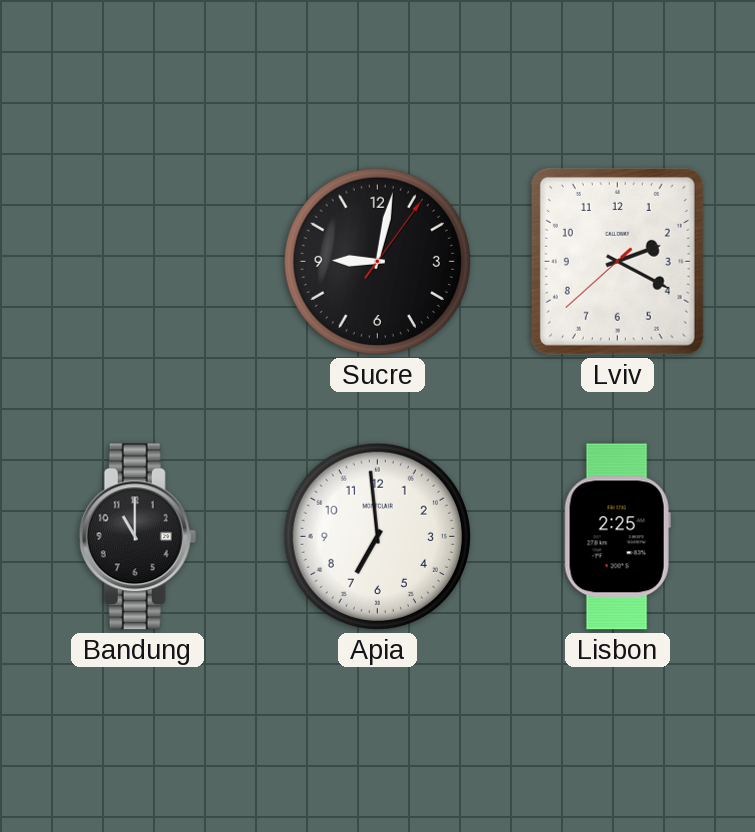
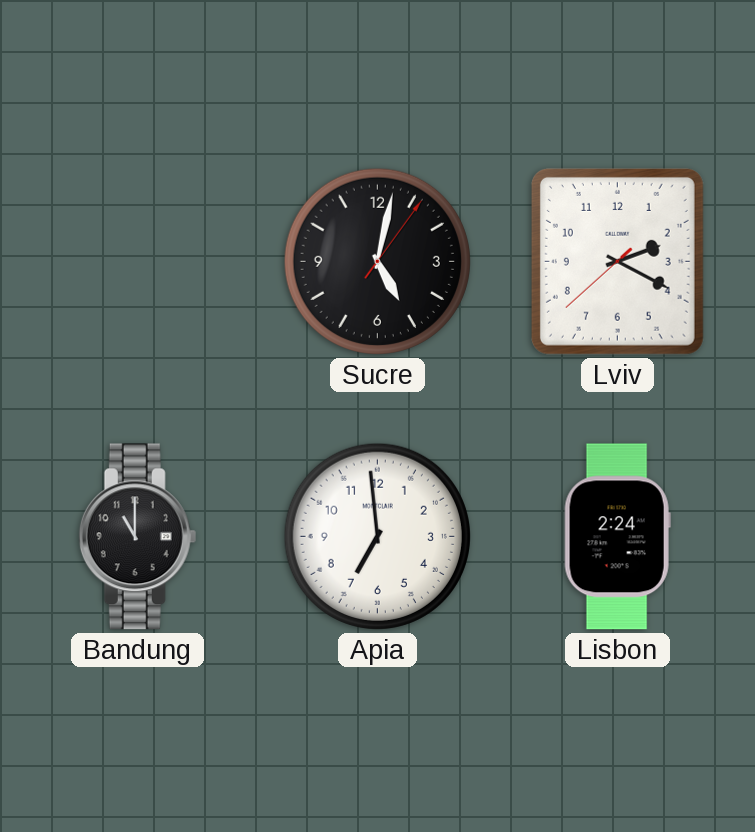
Sucre: 9:02 -> 5:02
Lisbon: 2:25 -> 2:24
